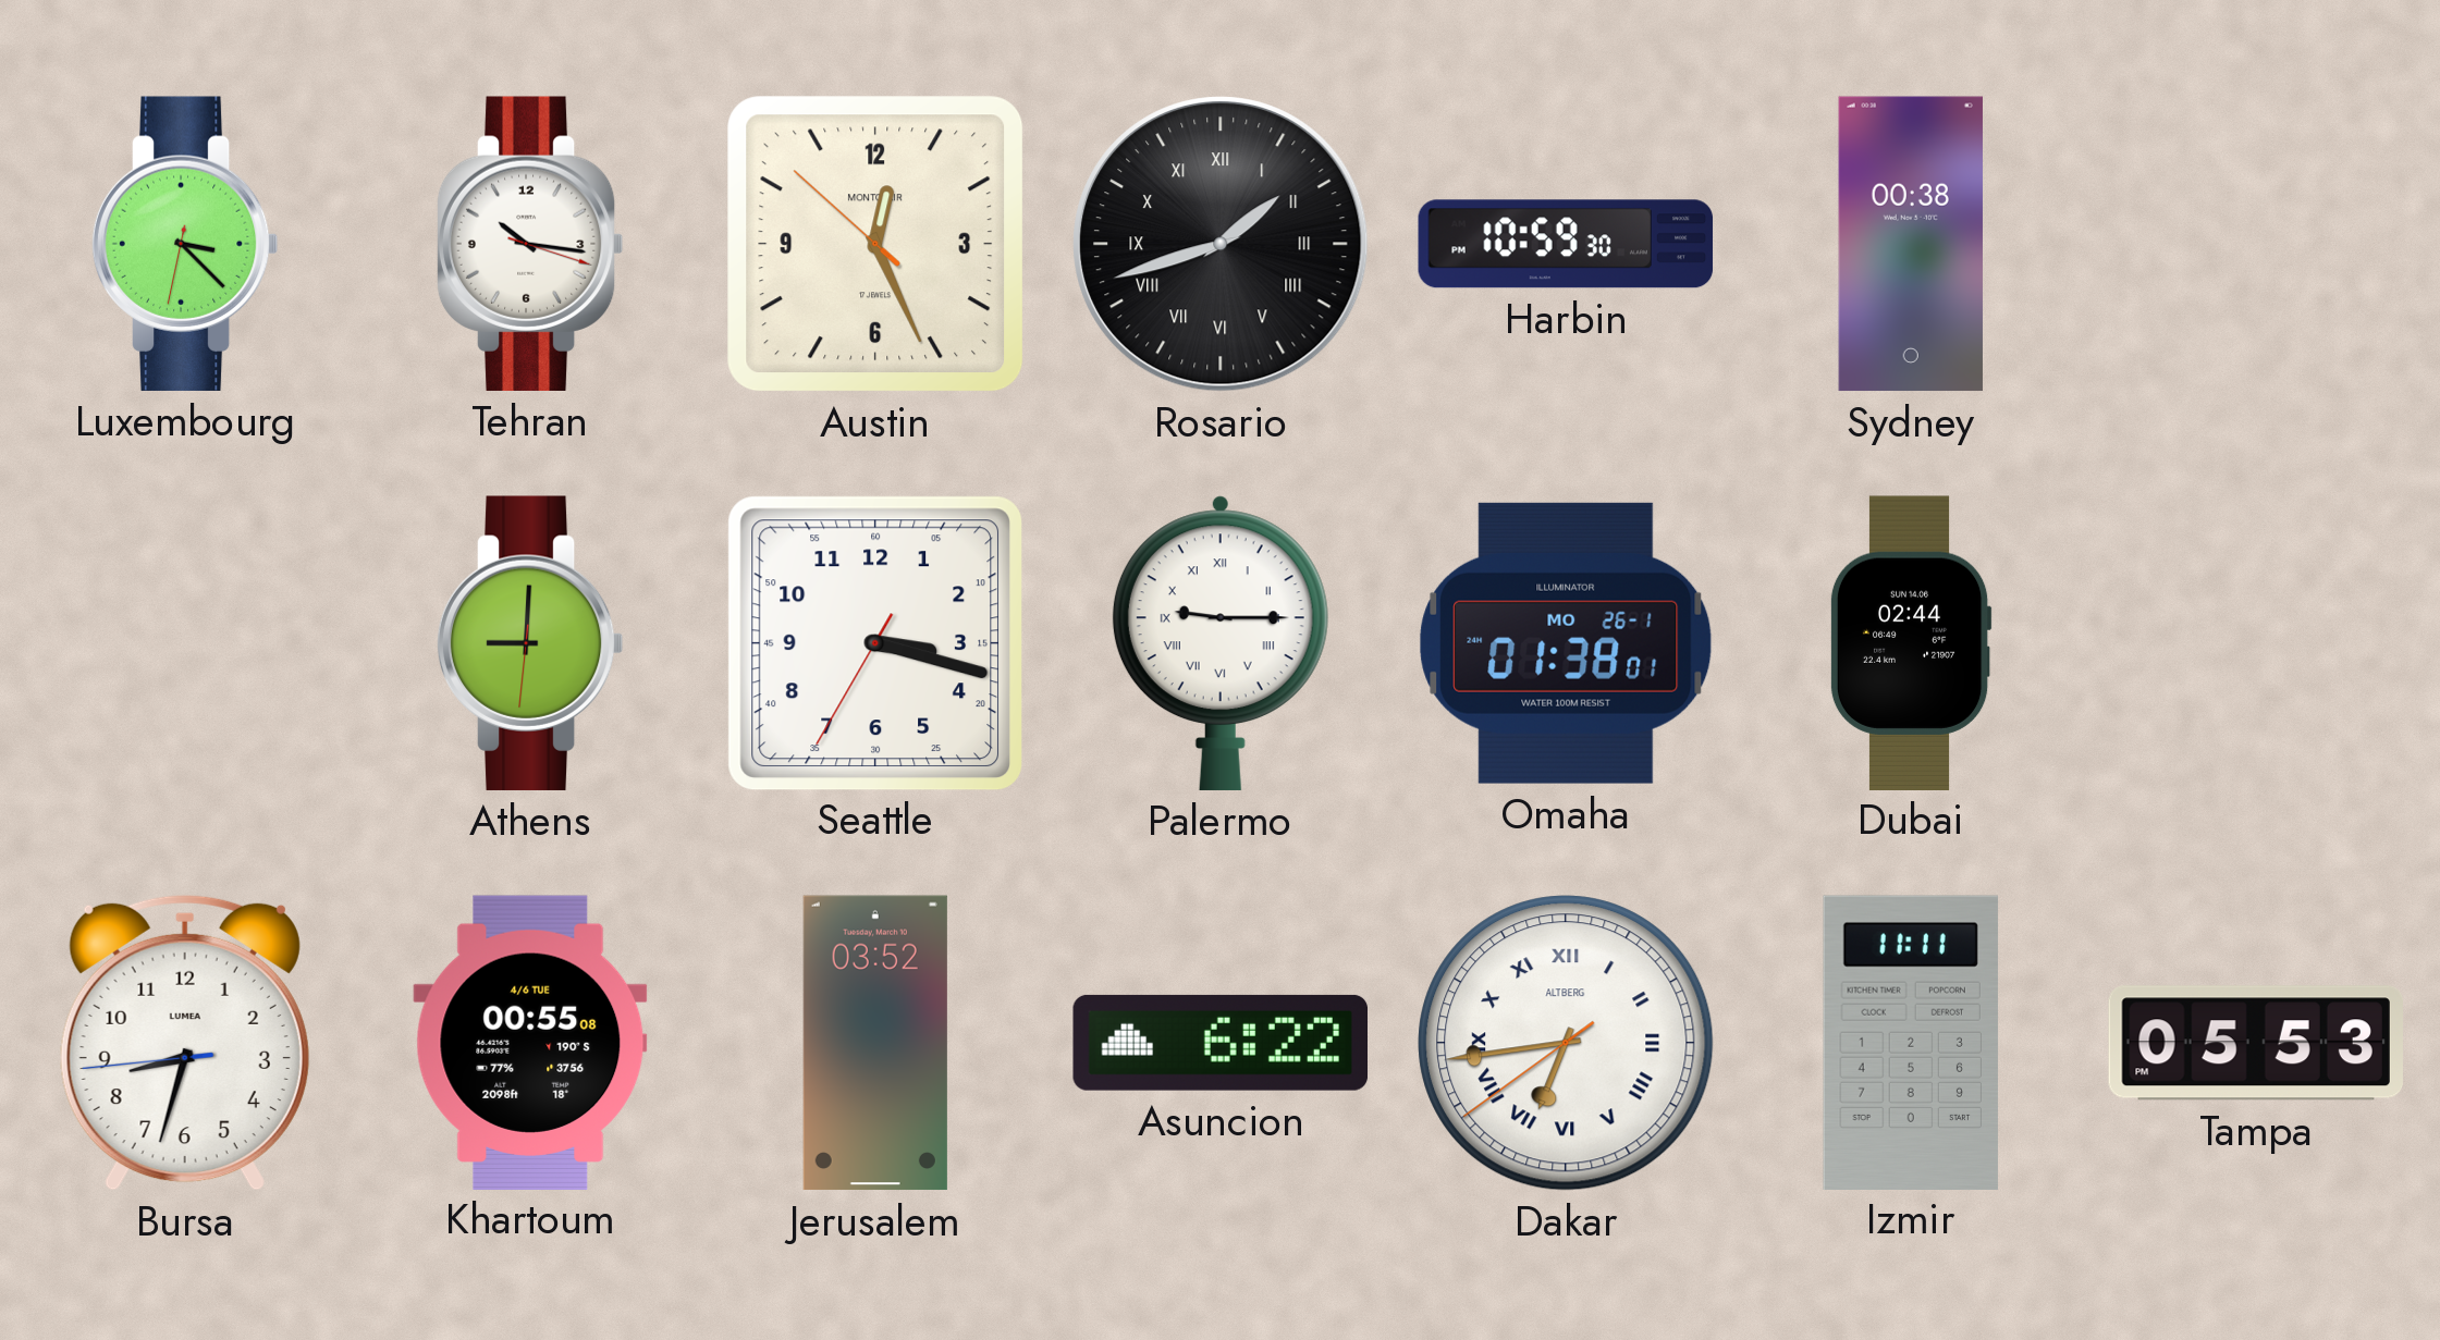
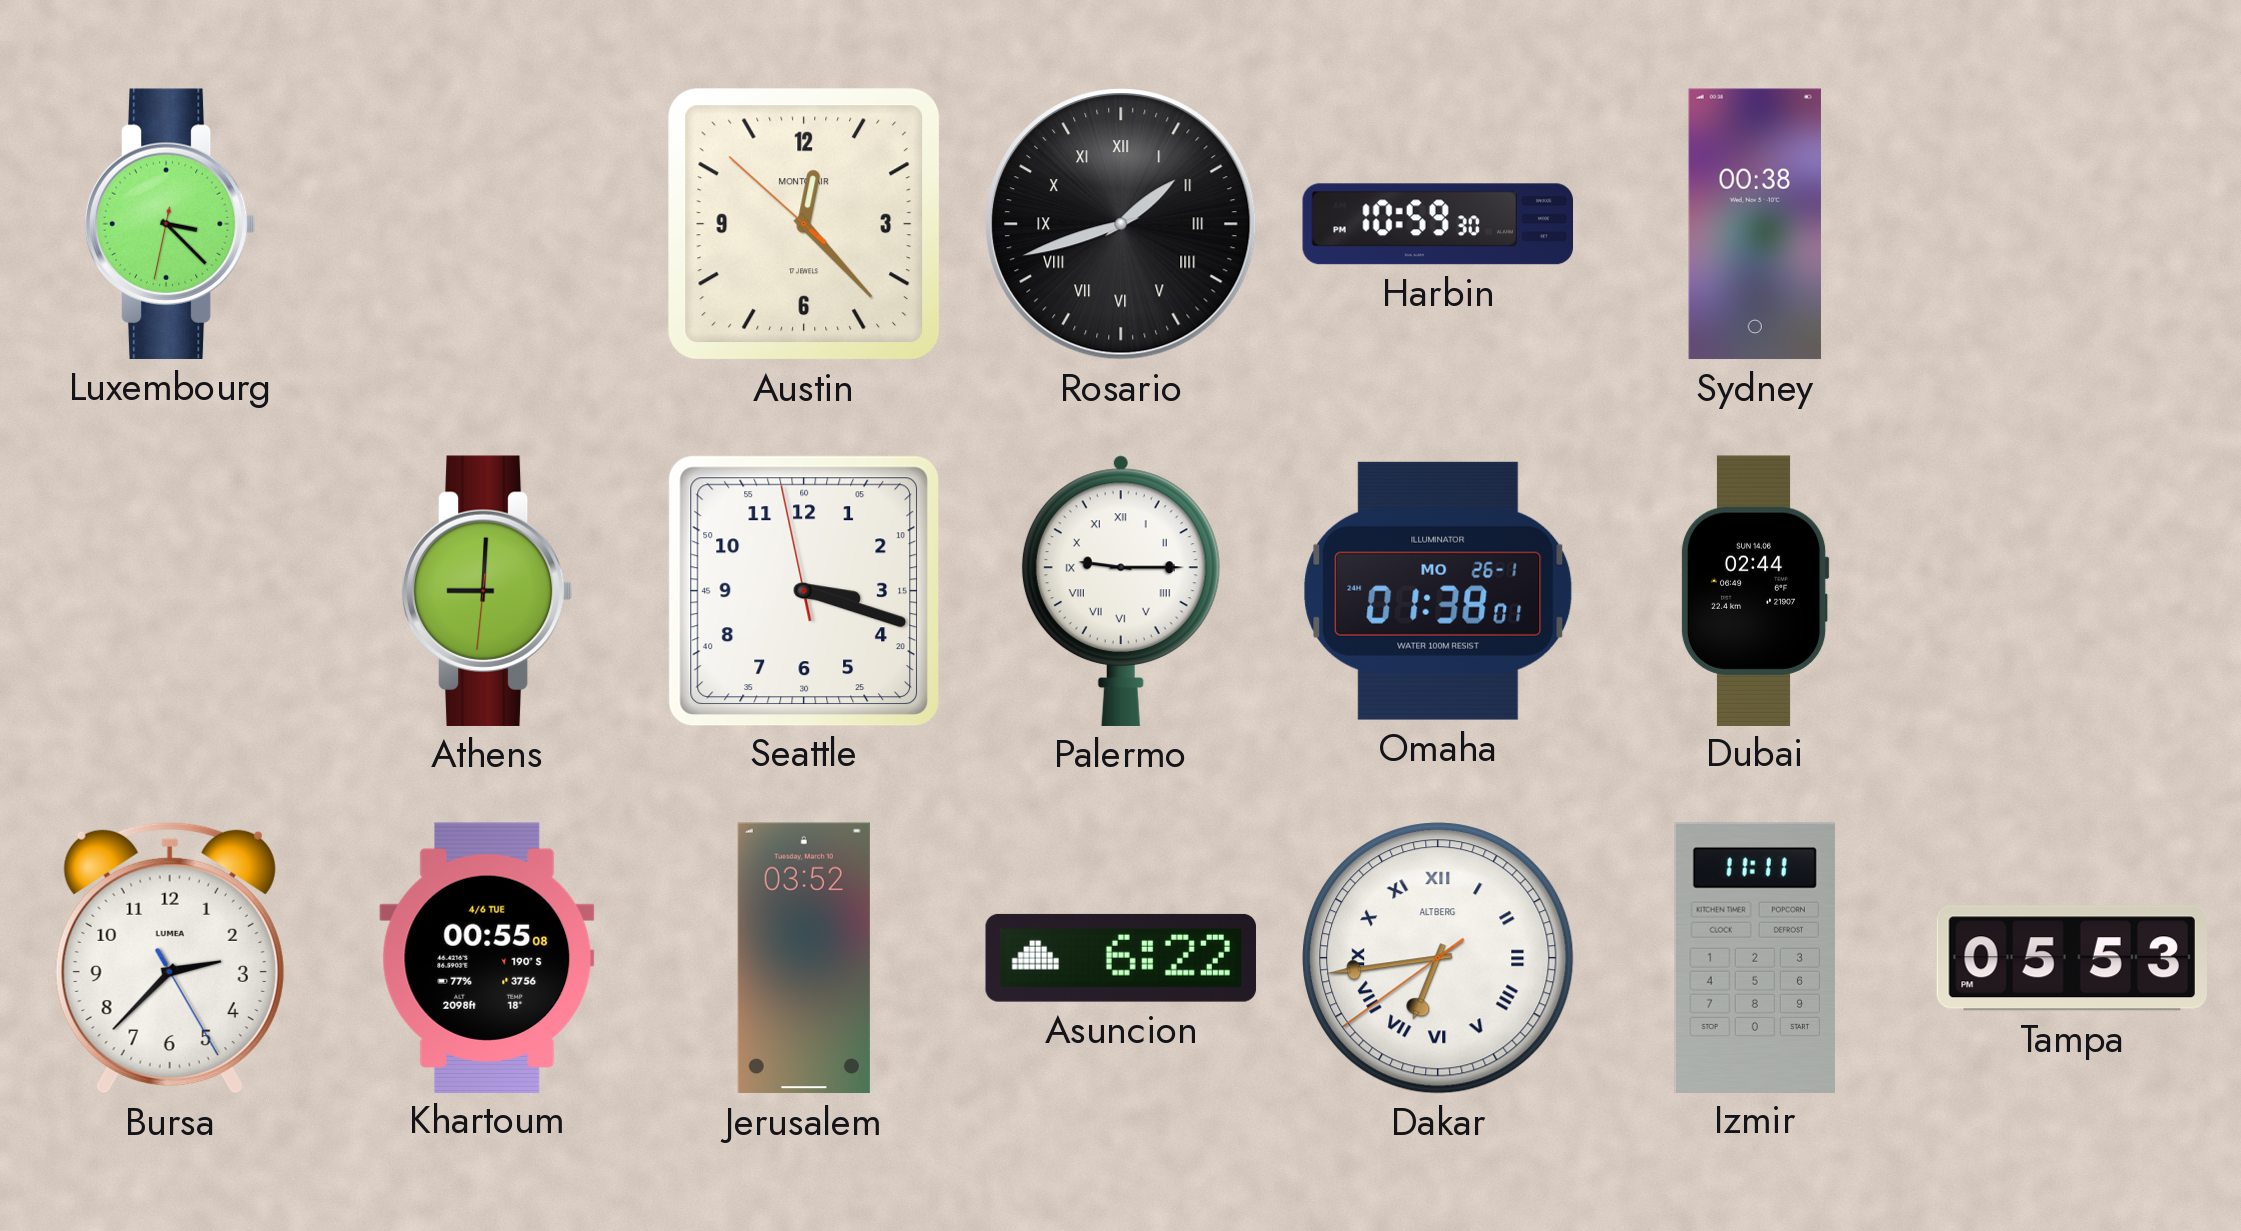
Tehran: 10:16 -> none
Austin: 12:25 -> 12:22
Seattle: 3:17:35 -> 3:17:58
Bursa: 8:32 -> 2:37
